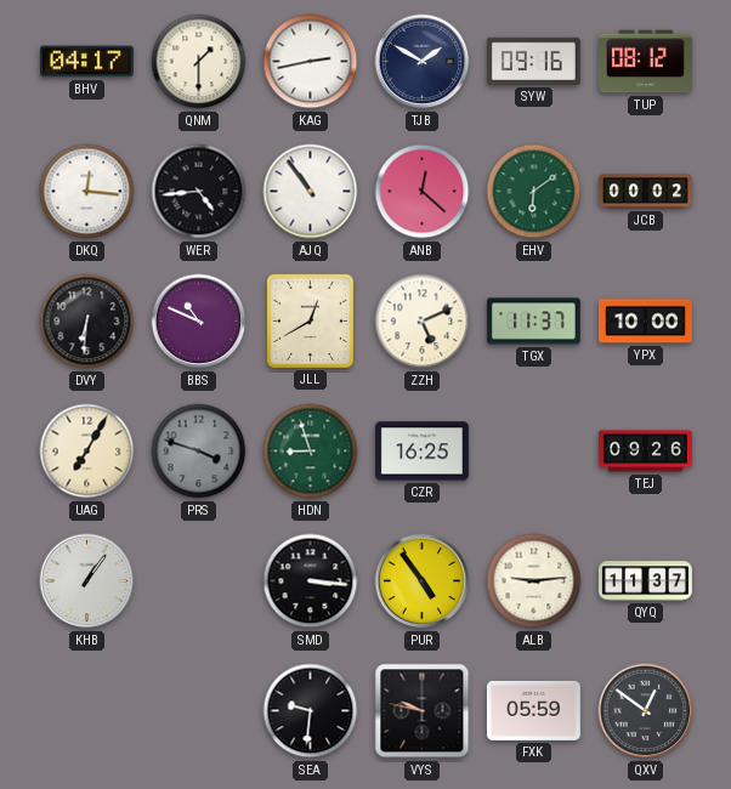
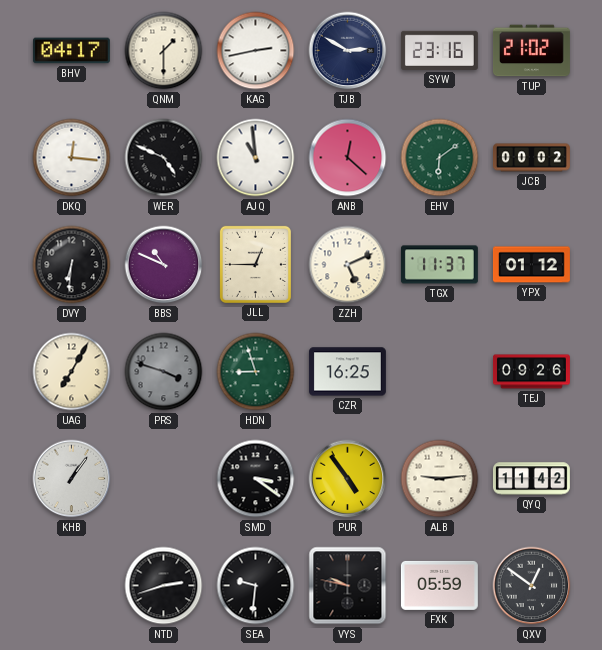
TJB: 1:50 -> 2:50
SYW: 09:16 -> 23:16
TUP: 08:12 -> 21:02
WER: 4:44 -> 4:49
AJQ: 10:54 -> 10:59
JLL: 12:40 -> 12:45
YPX: 10:00 -> 01:12
SMD: 3:16 -> 3:21
QYQ: 11:37 -> 11:42
NTD: none -> 2:42
